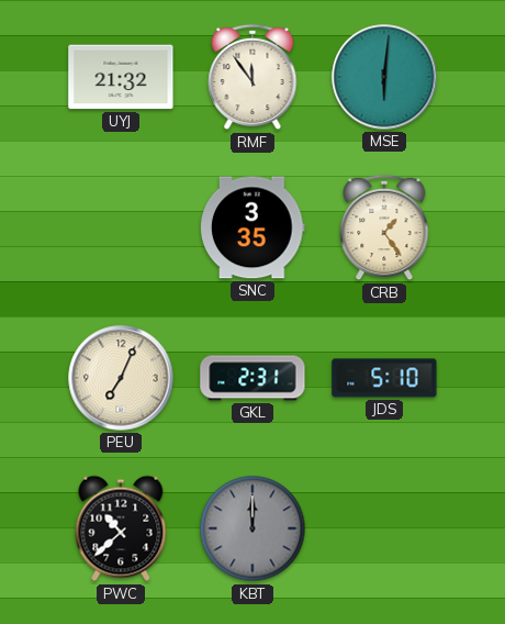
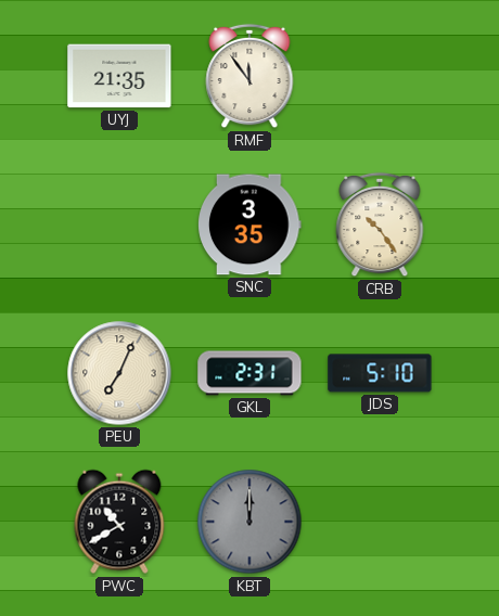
UYJ: 21:32 -> 21:35
MSE: 6:01 -> none
CRB: 1:24 -> 10:24
PWC: 10:38 -> 10:40
